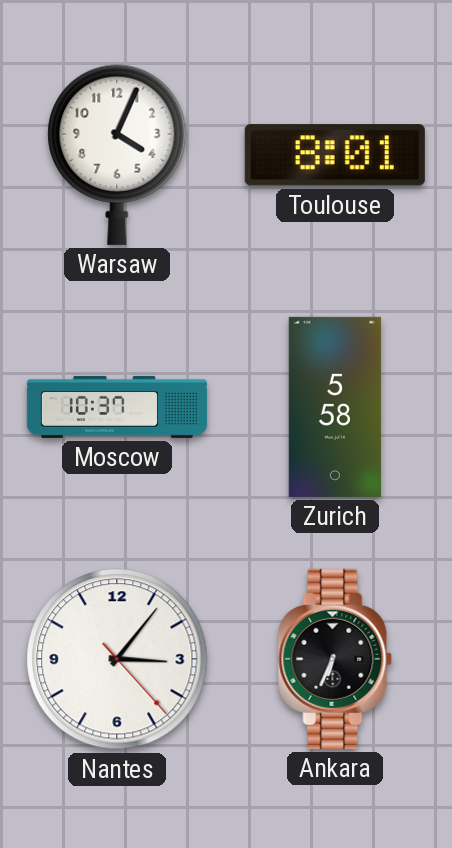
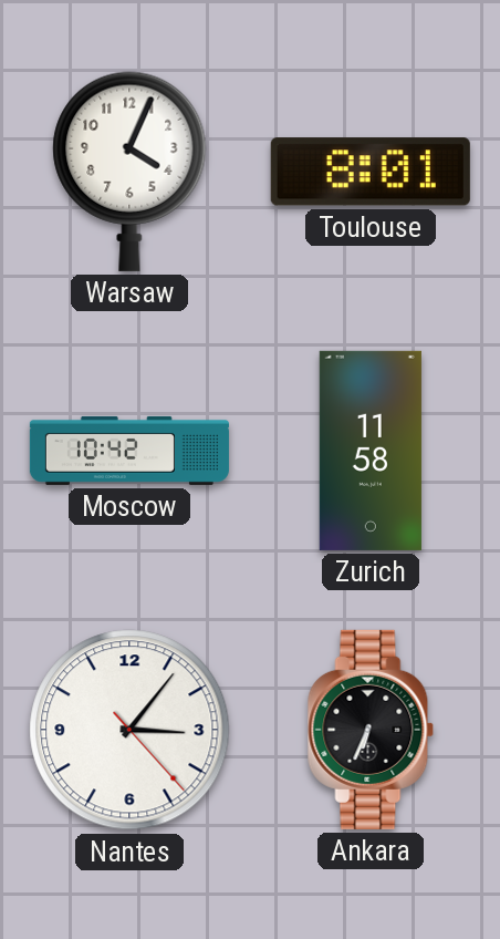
Moscow: 10:37 -> 10:42
Zurich: 5:58 -> 11:58
